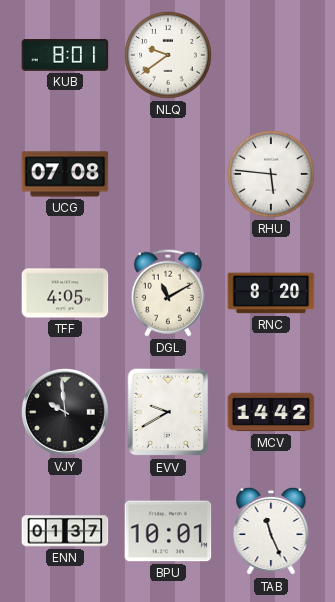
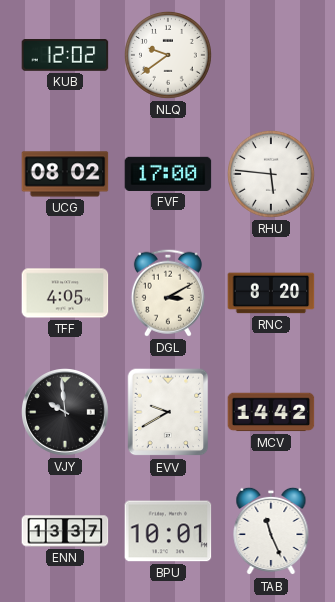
KUB: 8:01 -> 12:02
UCG: 07:08 -> 08:02
FVF: none -> 17:00
DGL: 11:10 -> 3:10
ENN: 01:37 -> 13:37
